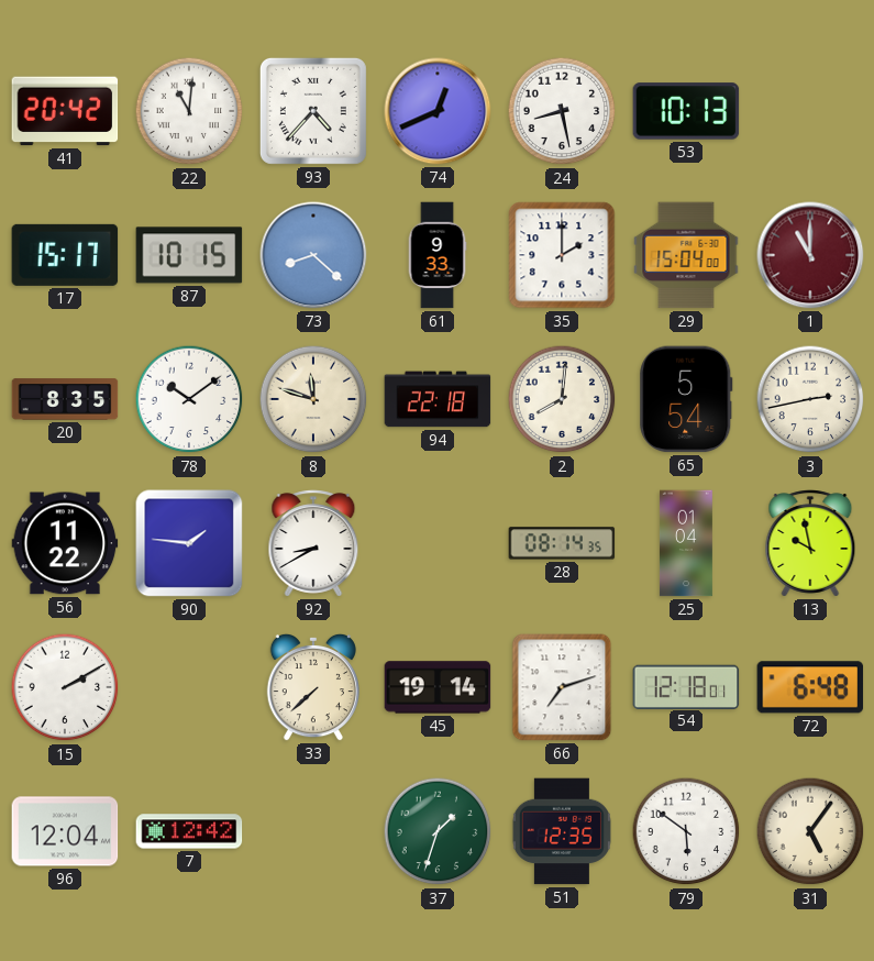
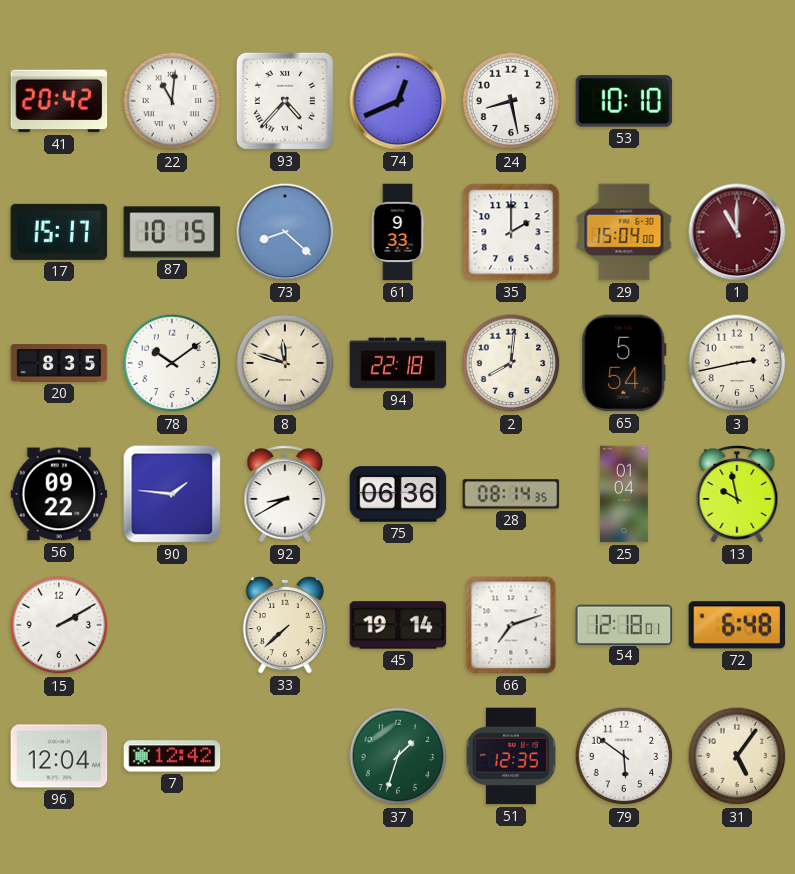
53: 10:13 -> 10:10
56: 11:22 -> 09:22
75: none -> 06:36
